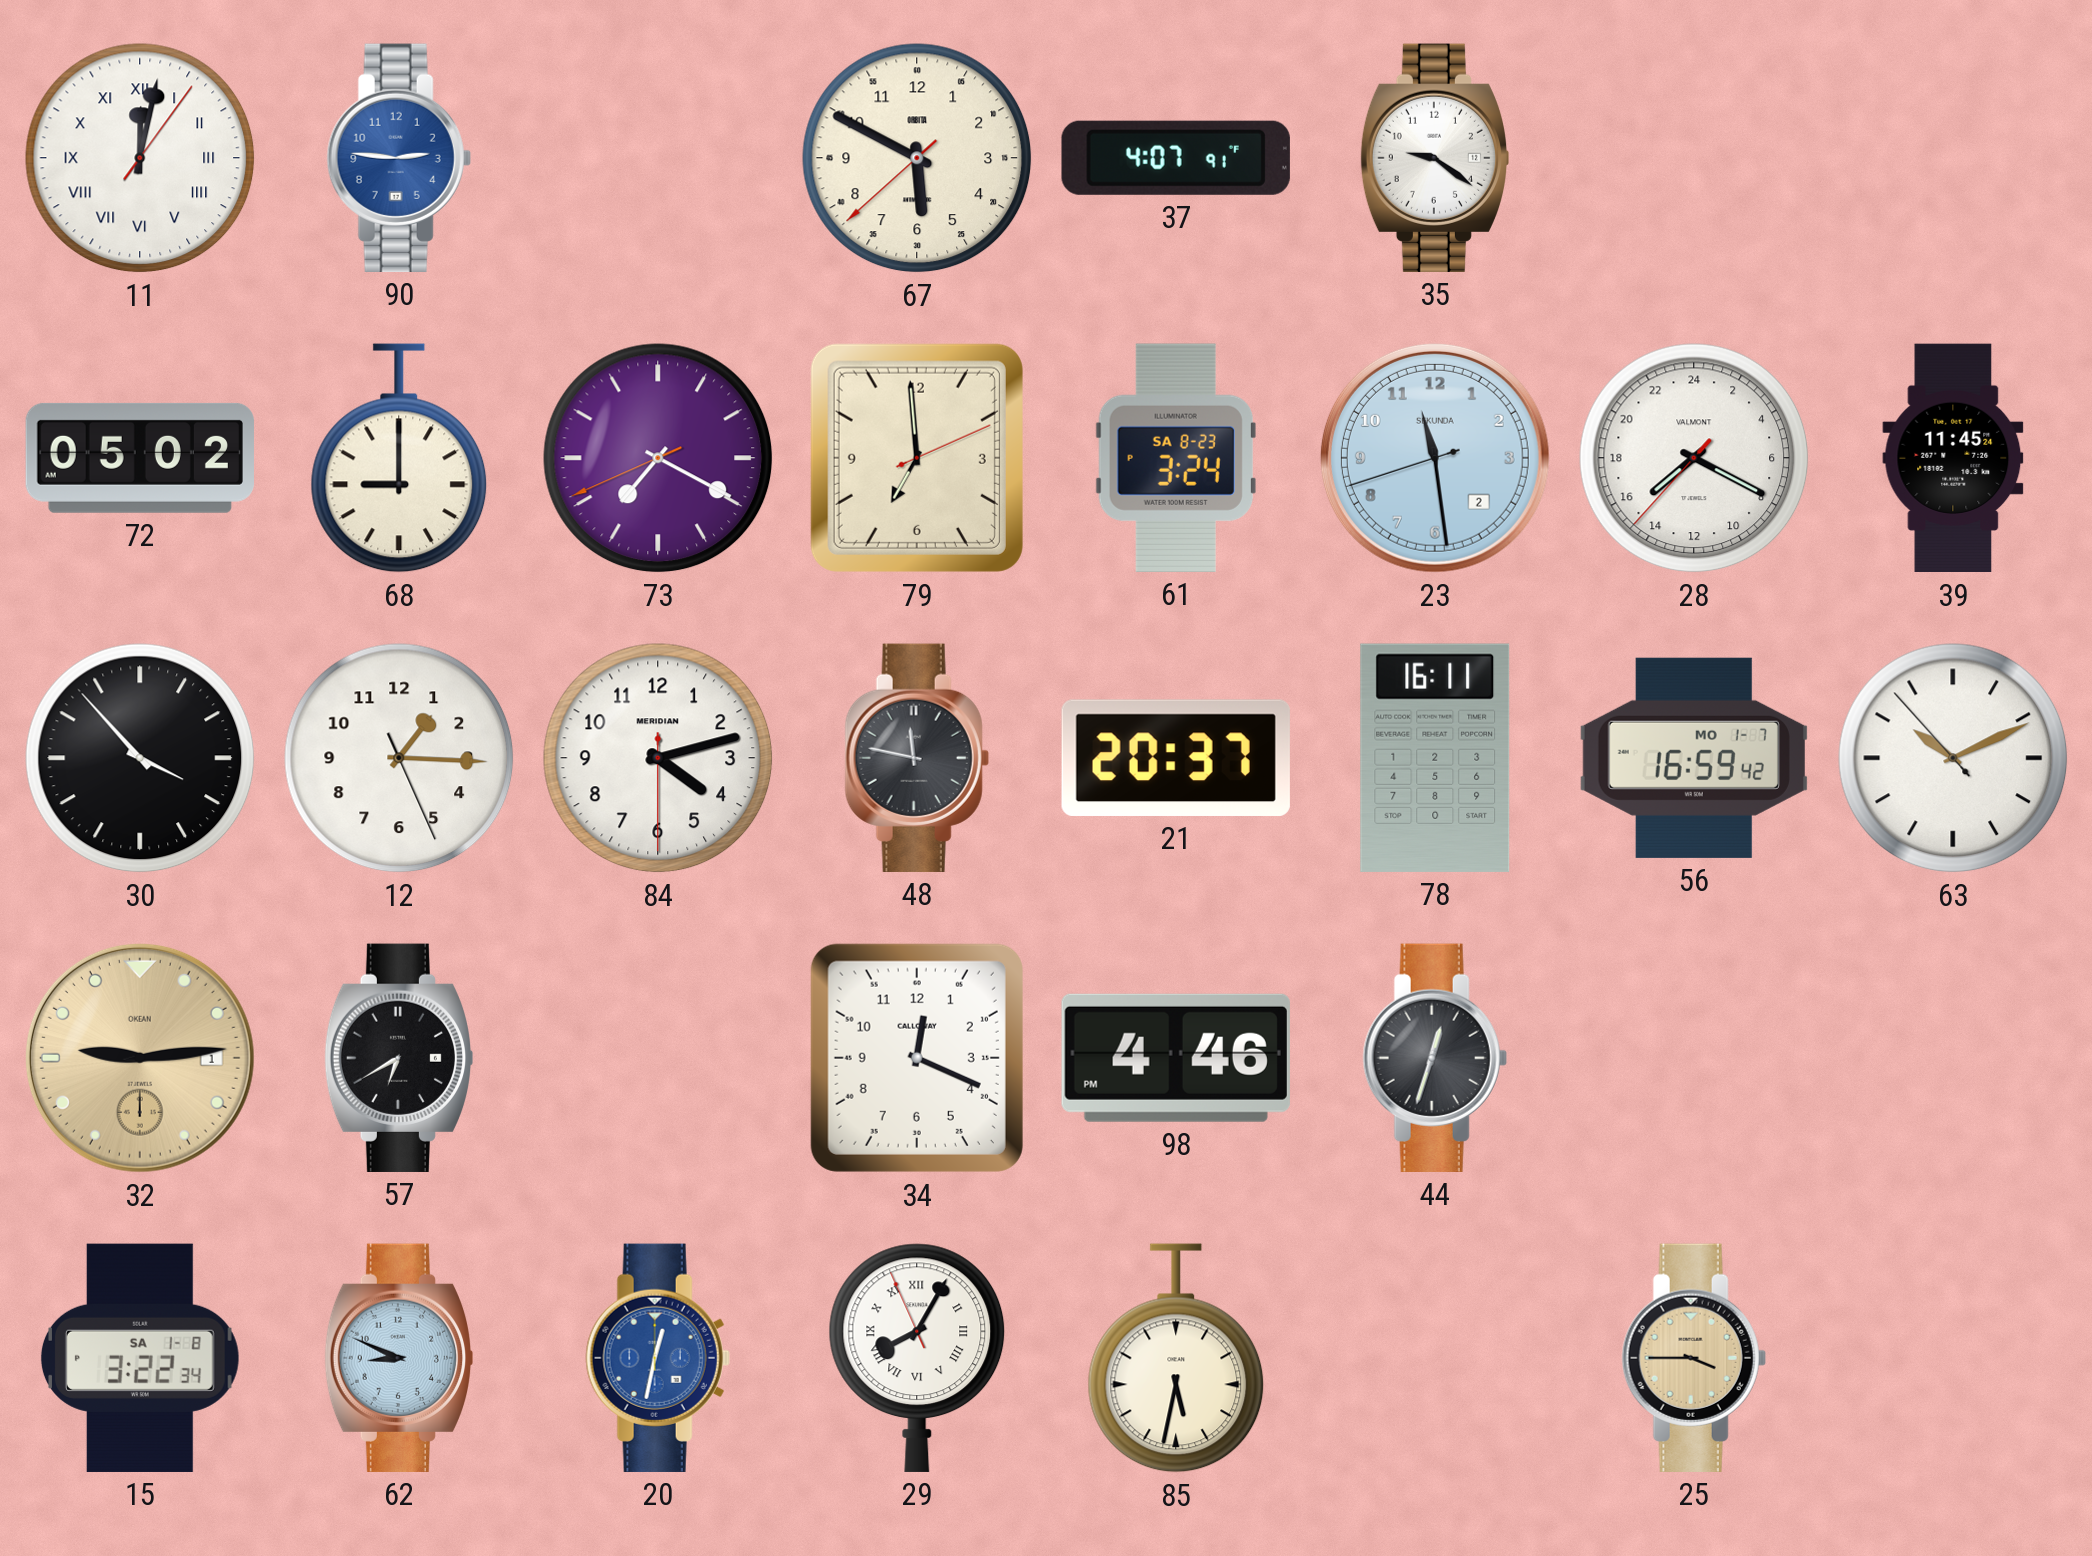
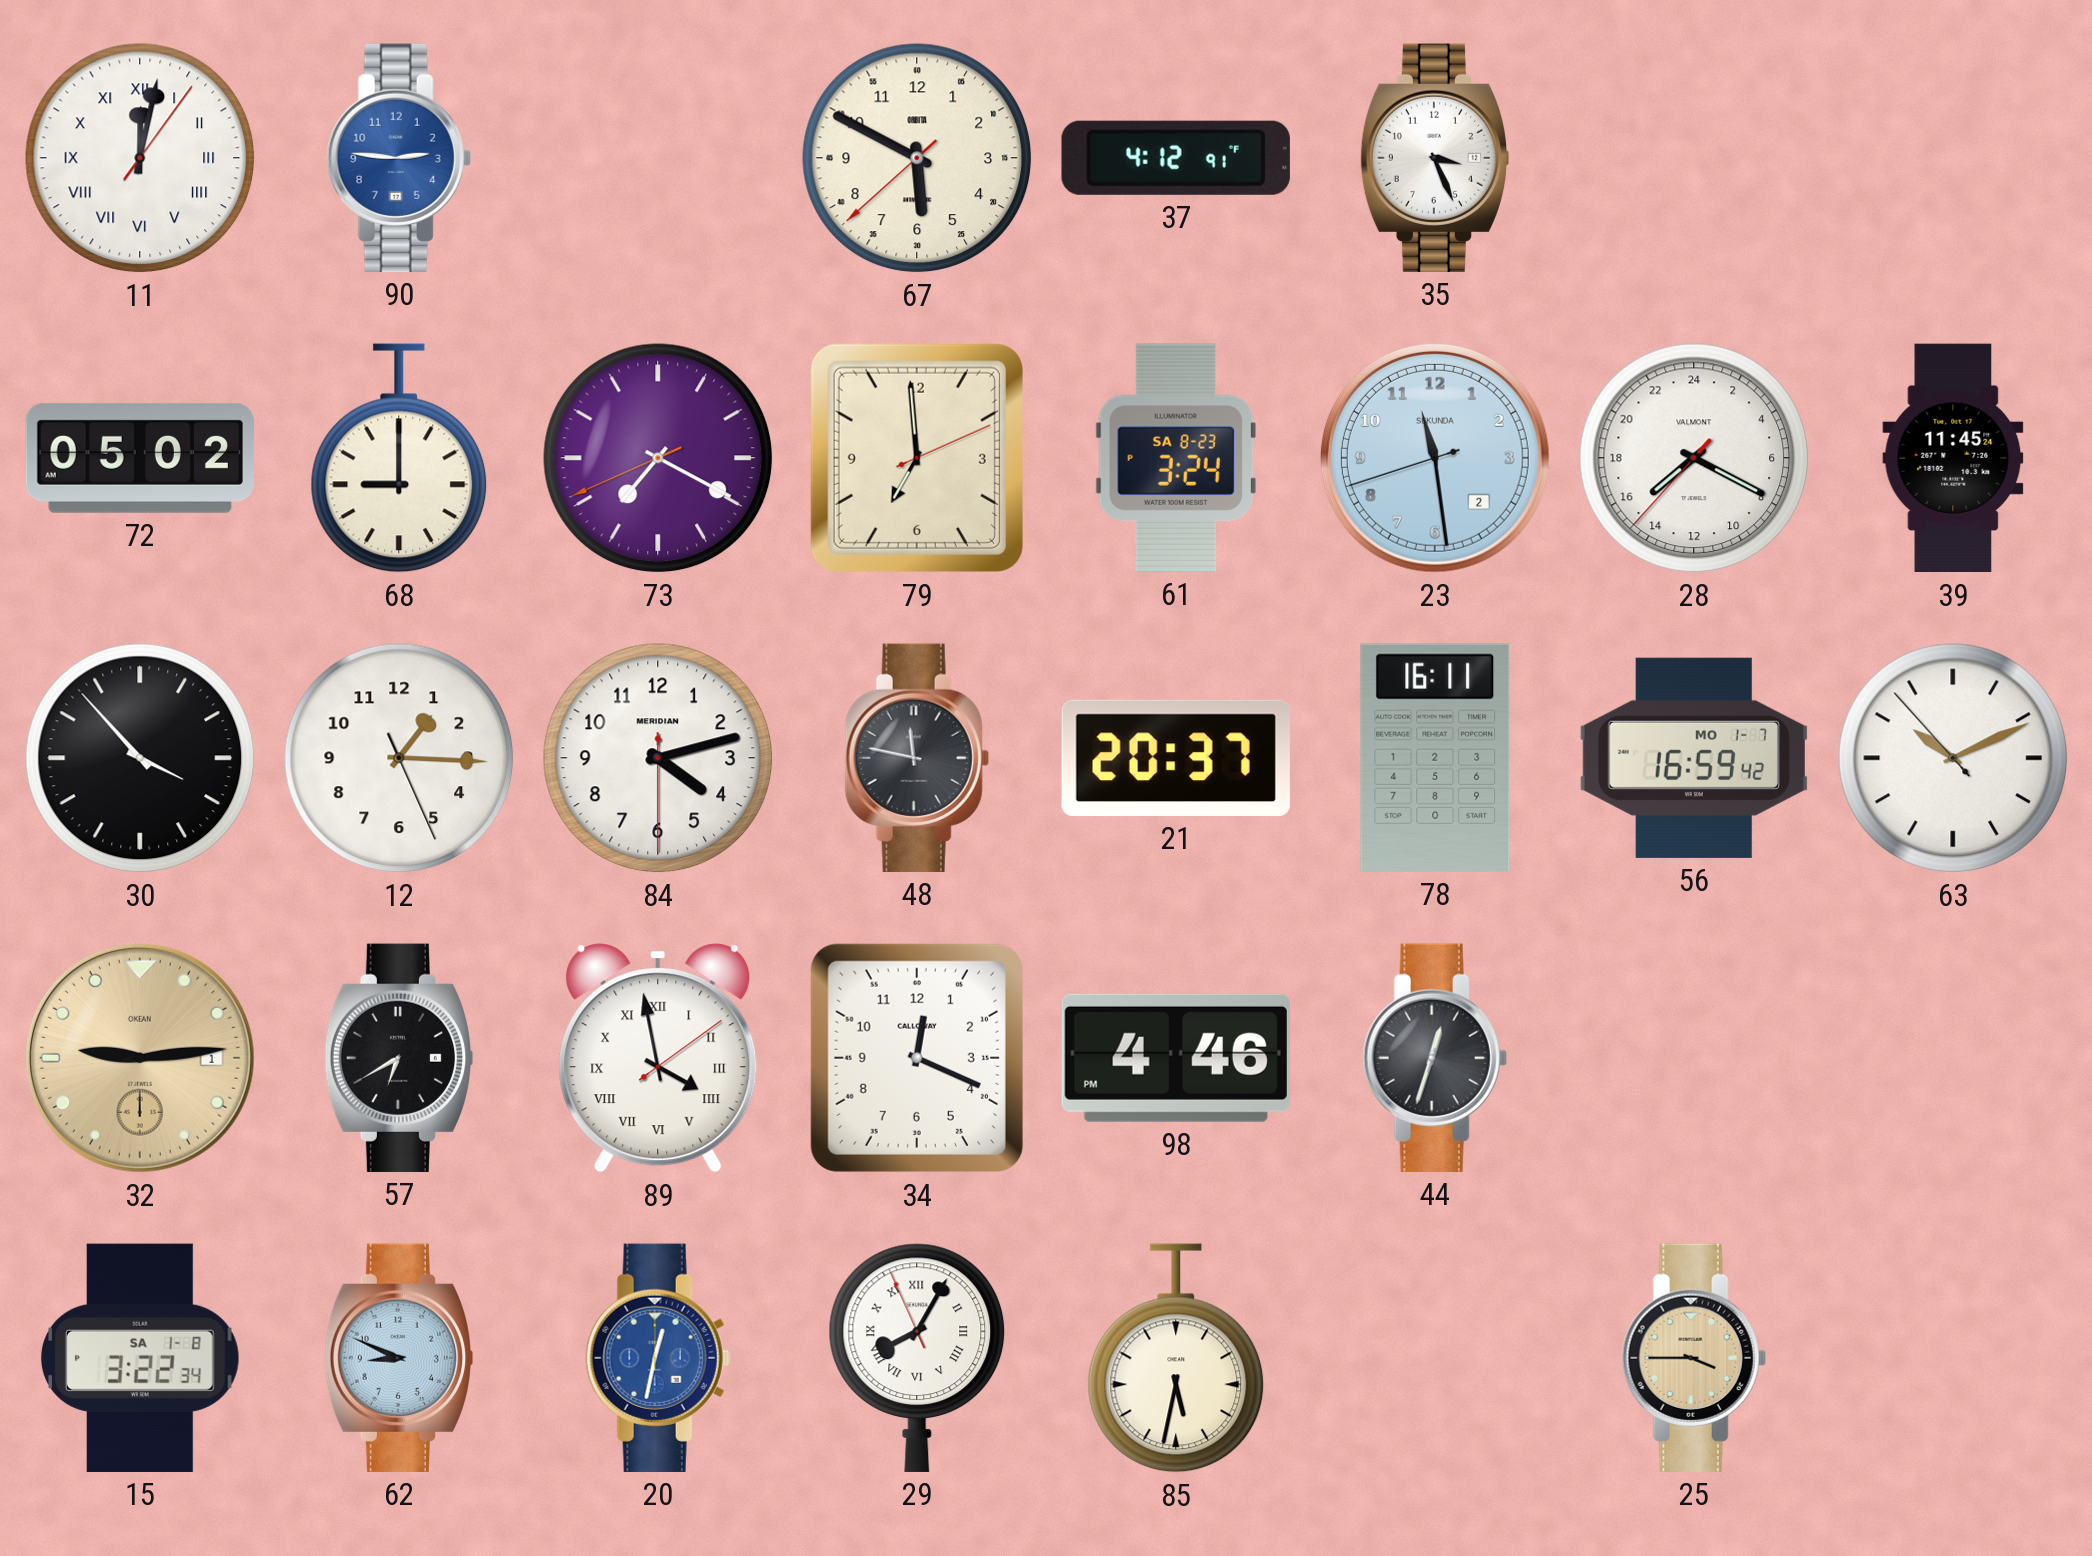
37: 4:07 -> 4:12
35: 9:21 -> 3:26
89: none -> 3:58
